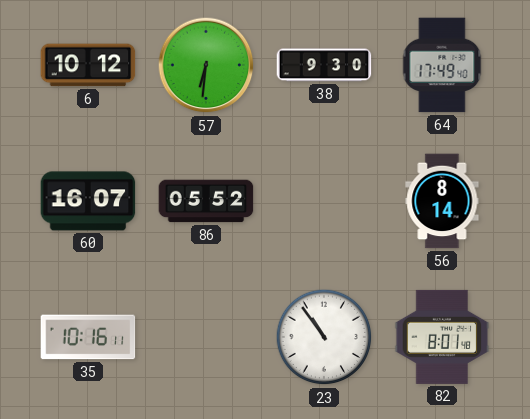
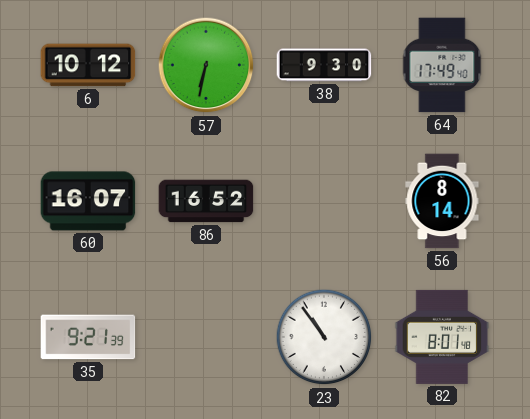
57: 6:31 -> 6:32
86: 05:52 -> 16:52
35: 10:16 -> 9:21
